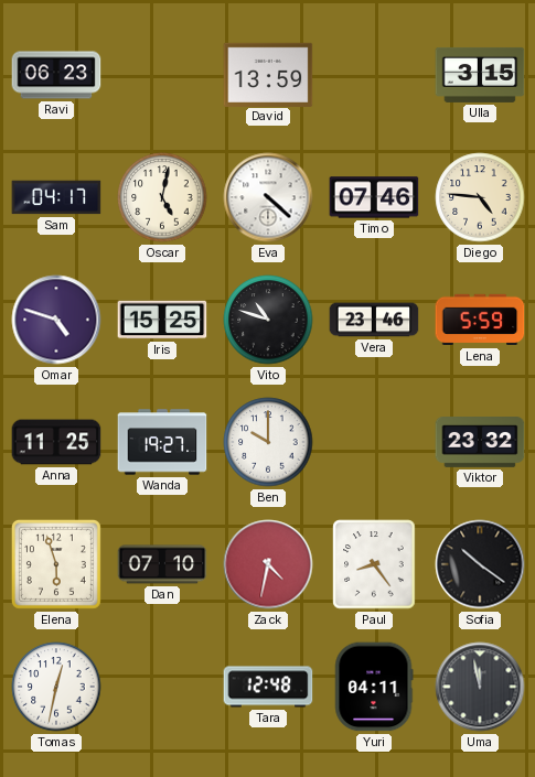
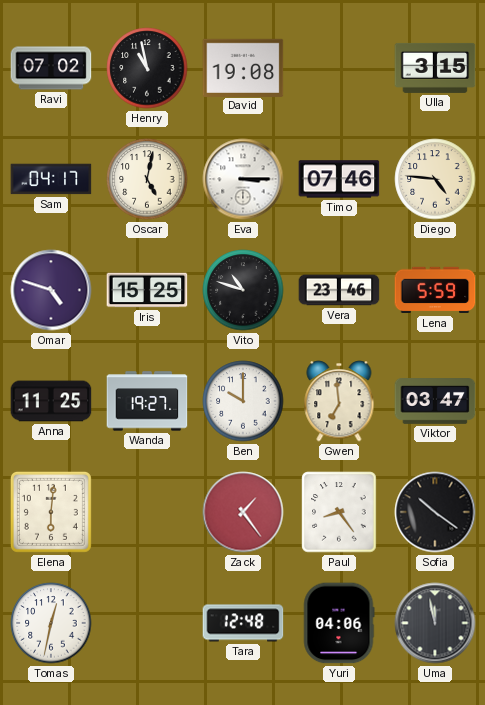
Ravi: 06:23 -> 07:02
Henry: none -> 10:58
David: 13:59 -> 19:08
Eva: 4:22 -> 3:15
Gwen: none -> 6:59
Viktor: 23:32 -> 03:47
Elena: 5:57 -> 6:01
Dan: 07:10 -> none
Zack: 4:32 -> 1:24
Yuri: 04:11 -> 04:06
